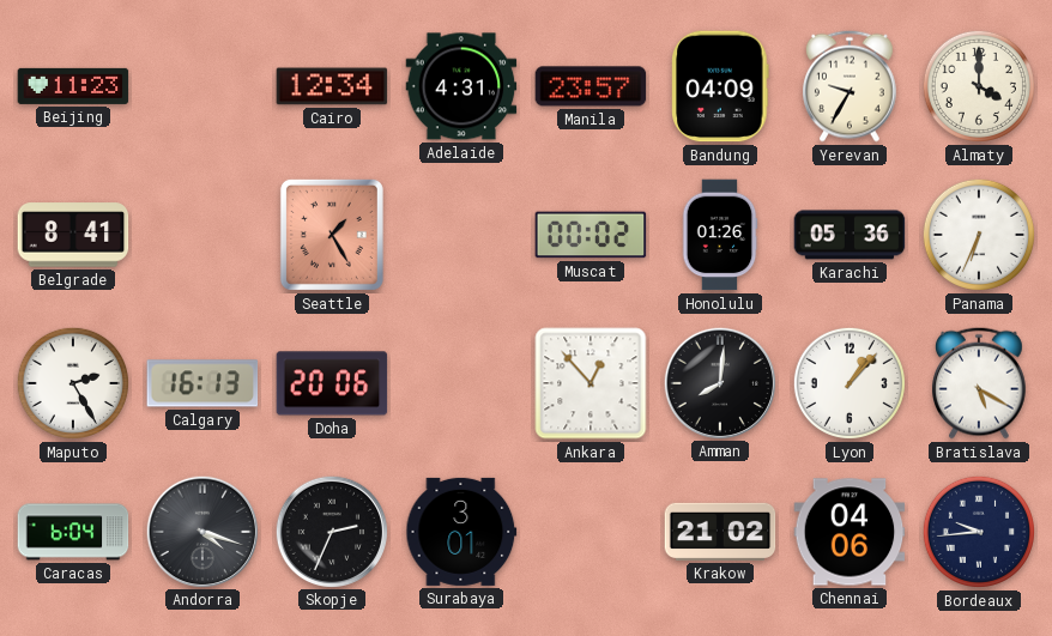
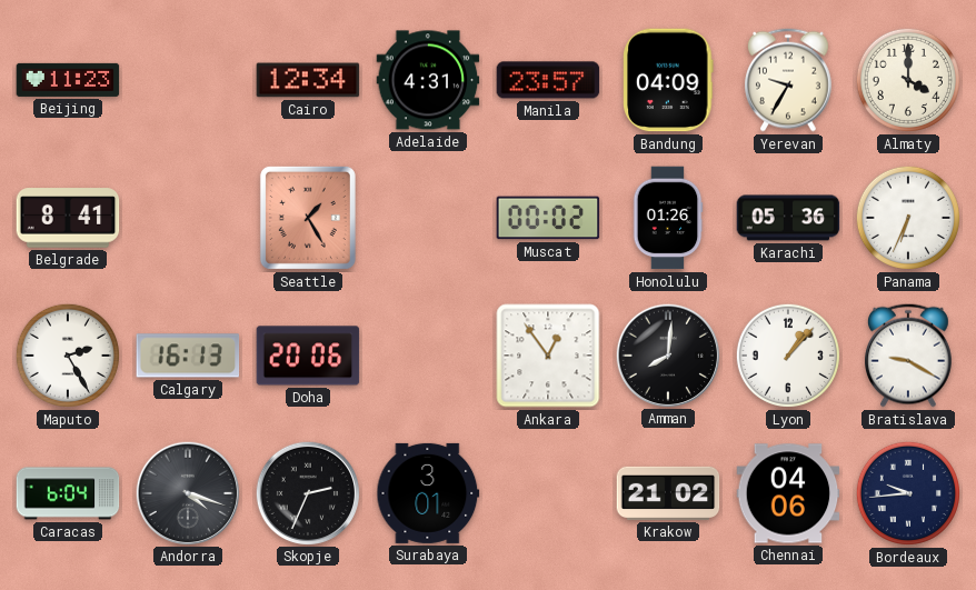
Ankara: 12:53 -> 12:54
Bratislava: 5:20 -> 9:20
